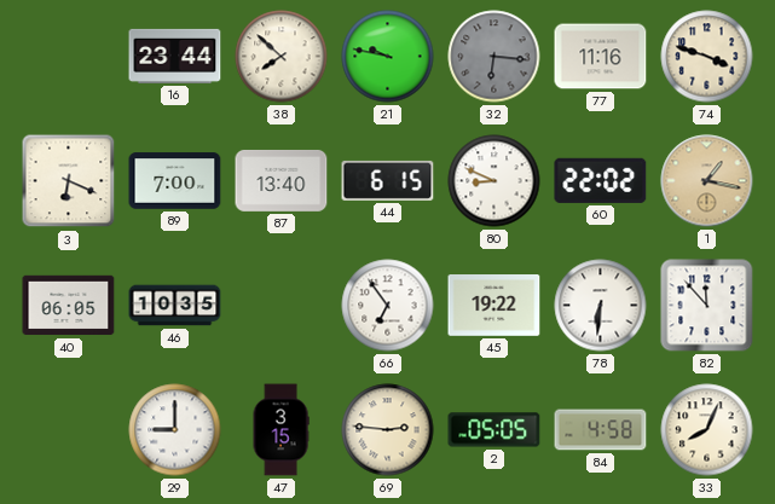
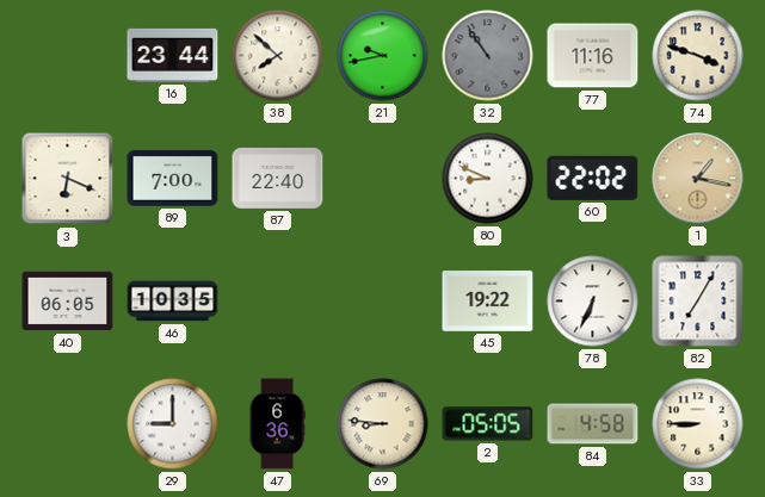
21: 9:47 -> 9:43
32: 6:16 -> 10:54
87: 13:40 -> 22:40
44: 6:15 -> none
66: 6:54 -> none
78: 6:31 -> 6:34
82: 11:53 -> 7:05
47: 3:15 -> 6:36
69: 2:46 -> 8:46
33: 8:04 -> 8:45
